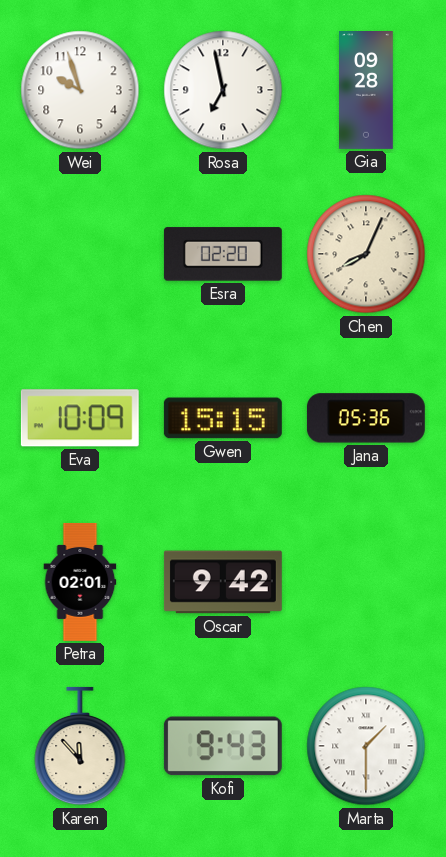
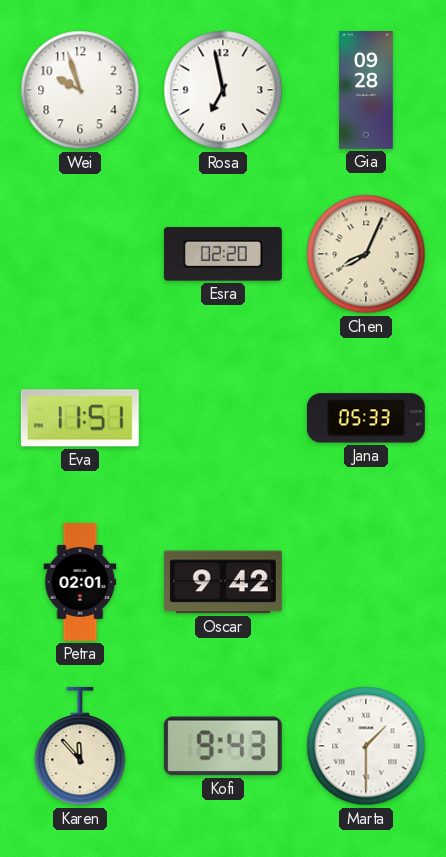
Eva: 10:09 -> 11:51
Gwen: 15:15 -> none
Jana: 05:36 -> 05:33
